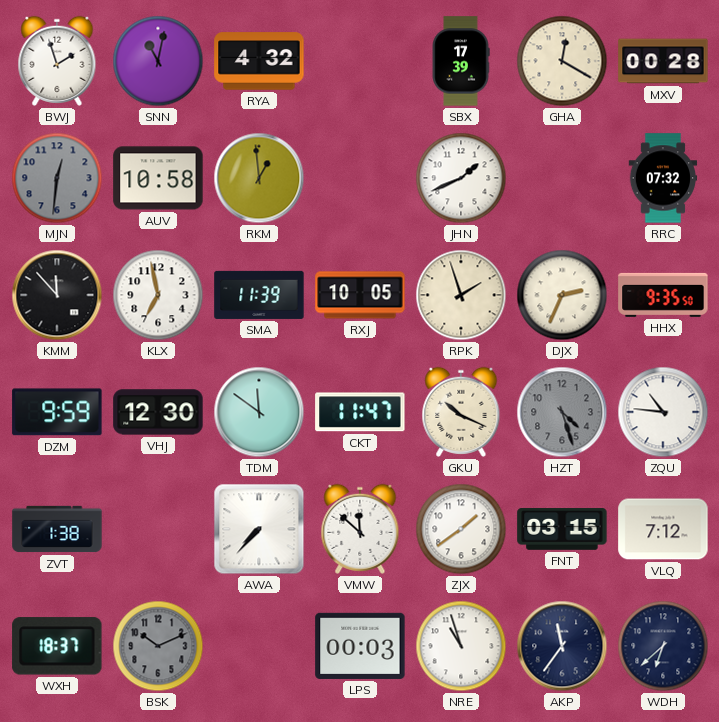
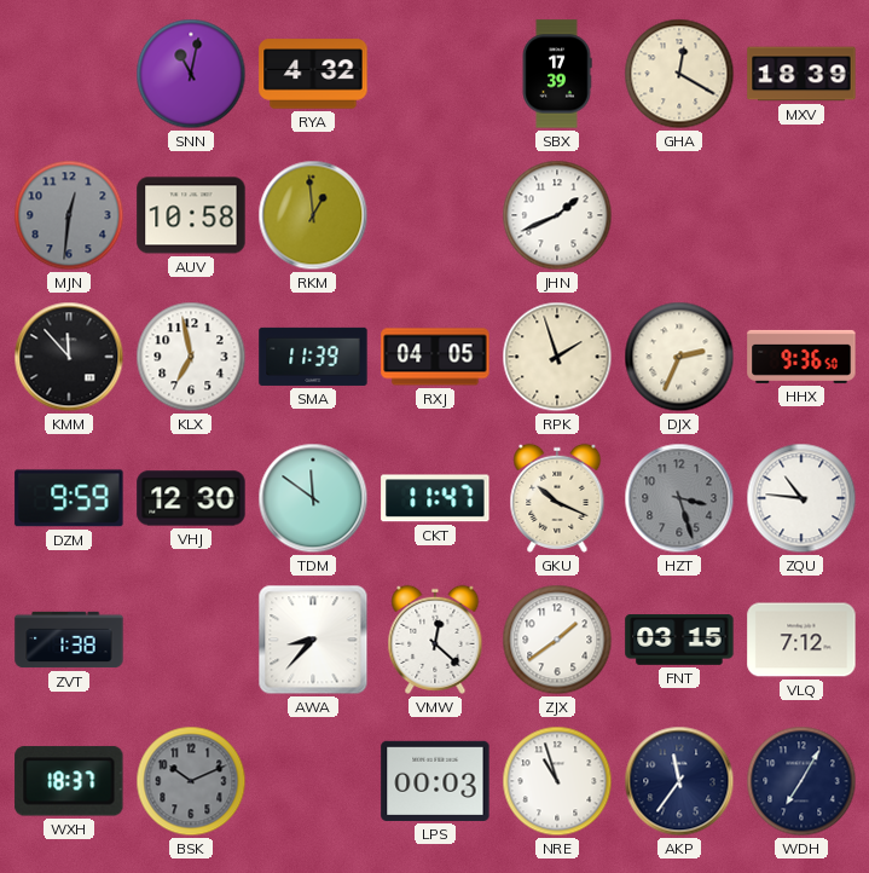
BWJ: 1:57 -> none
MXV: 00:28 -> 18:39
RRC: 07:32 -> none
RXJ: 10:05 -> 04:05
HHX: 9:35 -> 9:36
HZT: 4:27 -> 3:27
AWA: 7:37 -> 8:37
VMW: 11:52 -> 12:22
WDH: 6:38 -> 7:05
